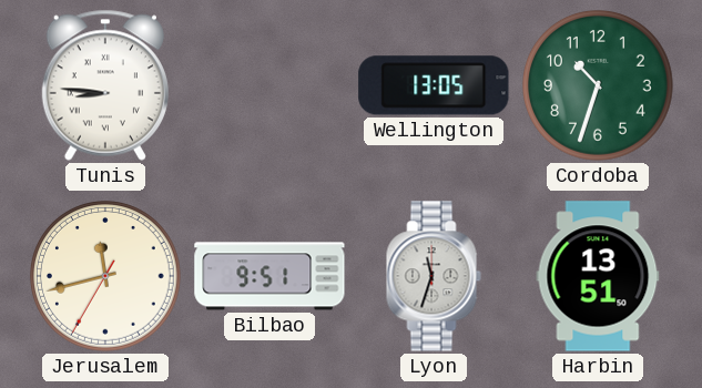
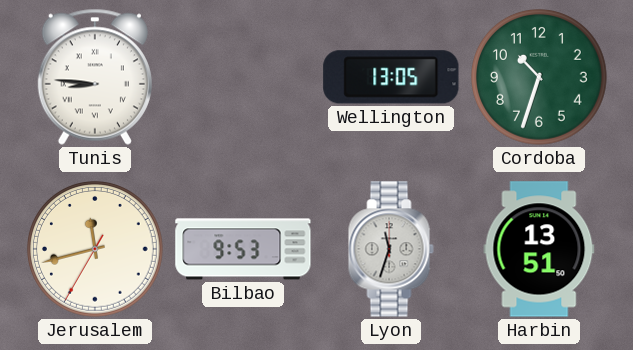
Bilbao: 9:51 -> 9:53
